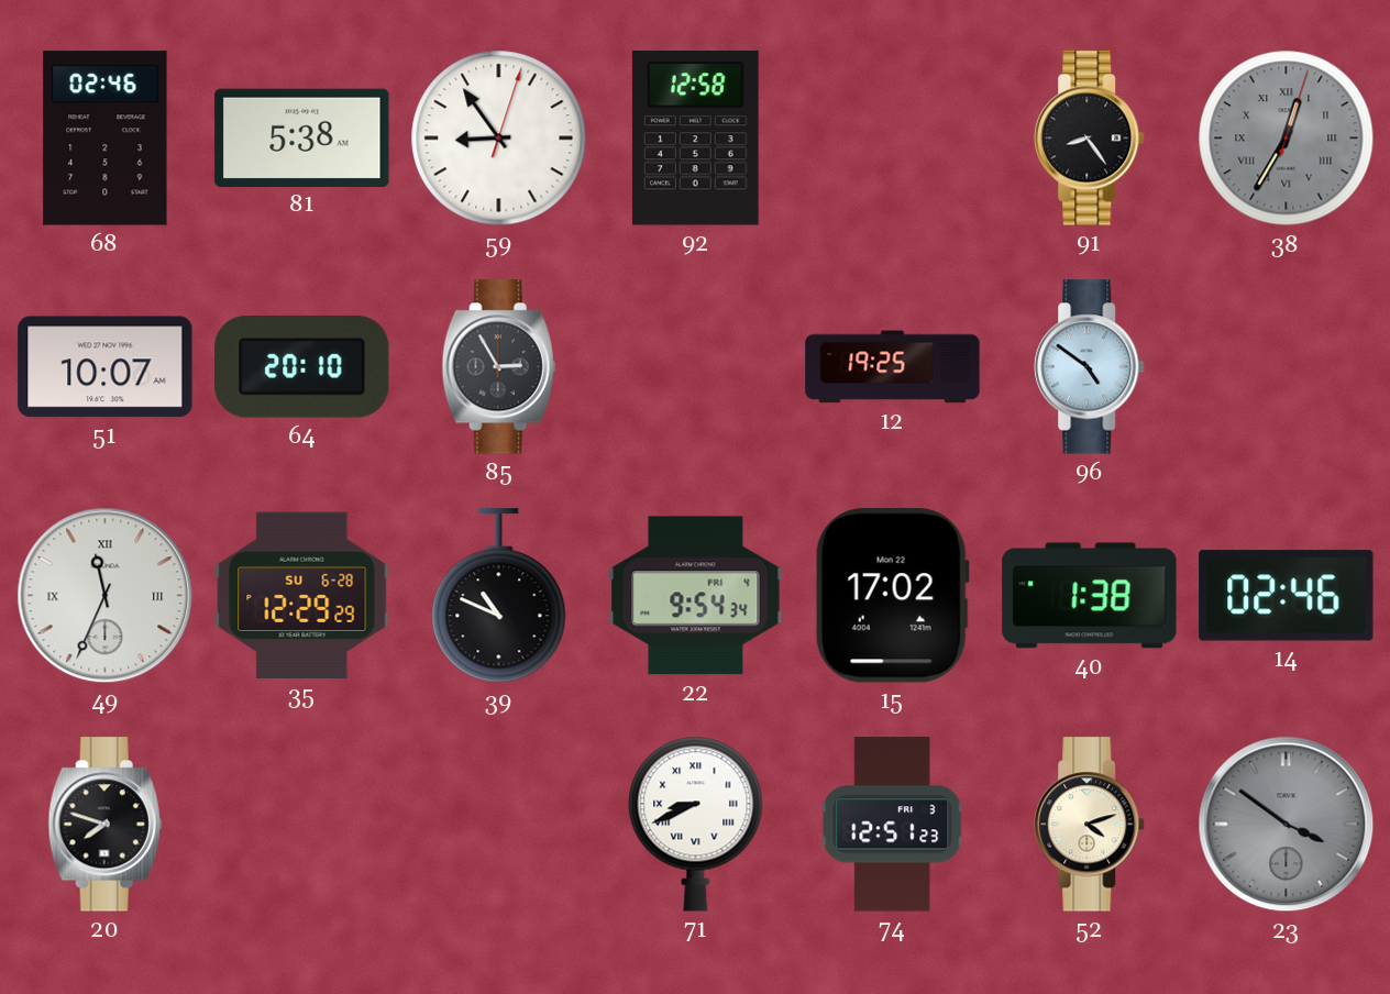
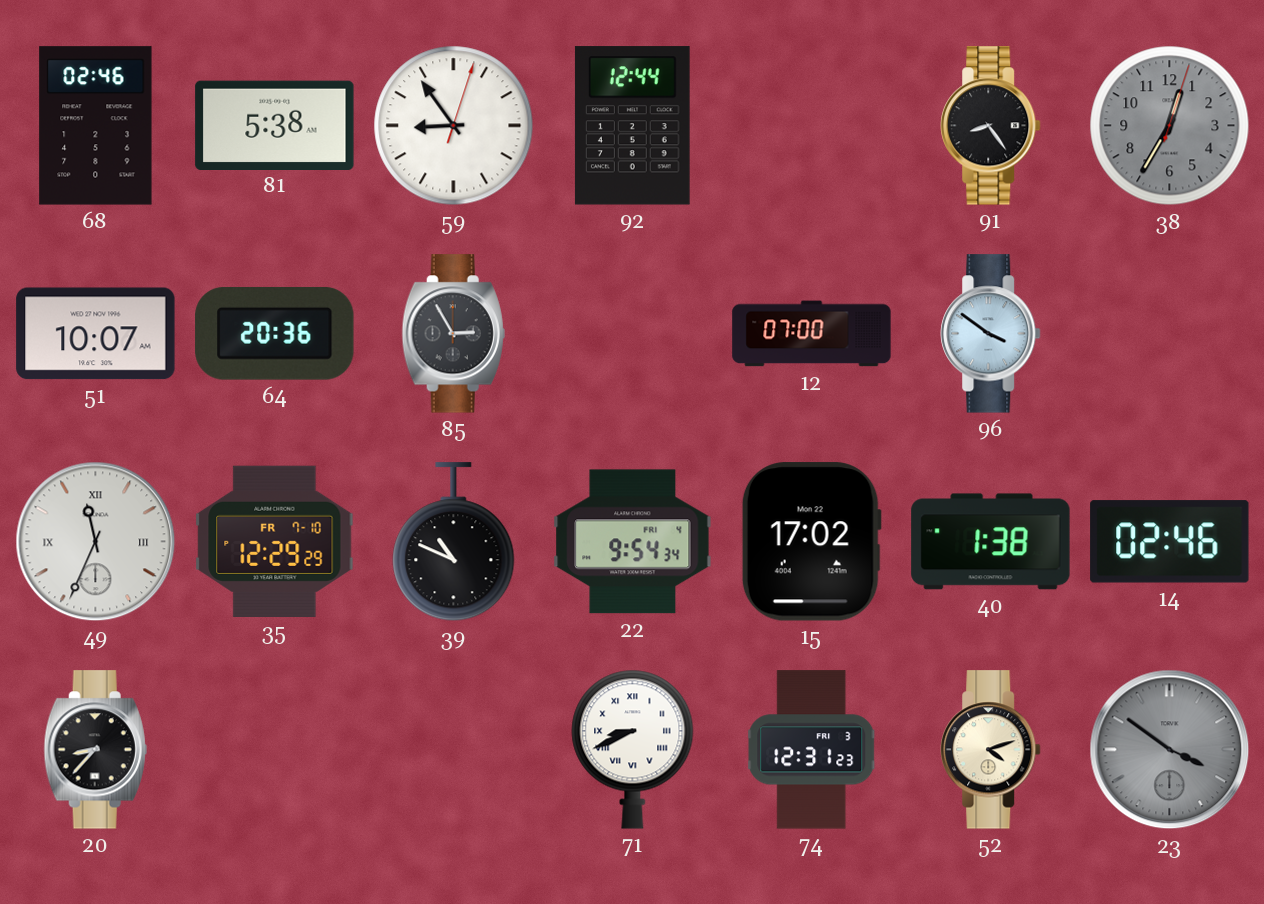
92: 12:58 -> 12:44
38 numerals: Roman -> Arabic
64: 20:10 -> 20:36
12: 19:25 -> 07:00
96: 4:51 -> 3:51
35 date: SU 6-28 -> FR 7-10
20: 7:48 -> 8:37
74: 12:51 -> 12:31
